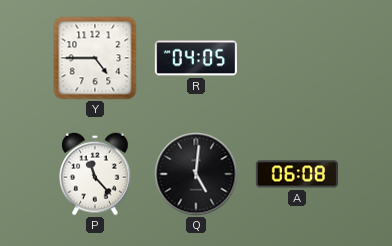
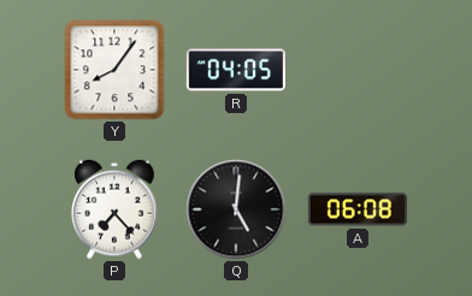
Y: 4:45 -> 8:06
P: 11:23 -> 7:23
